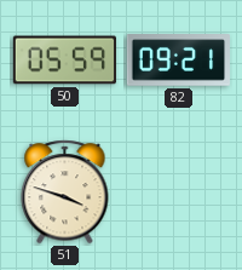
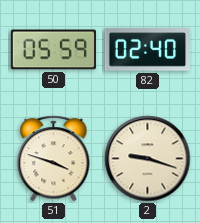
82: 09:21 -> 02:40
2: none -> 9:18
